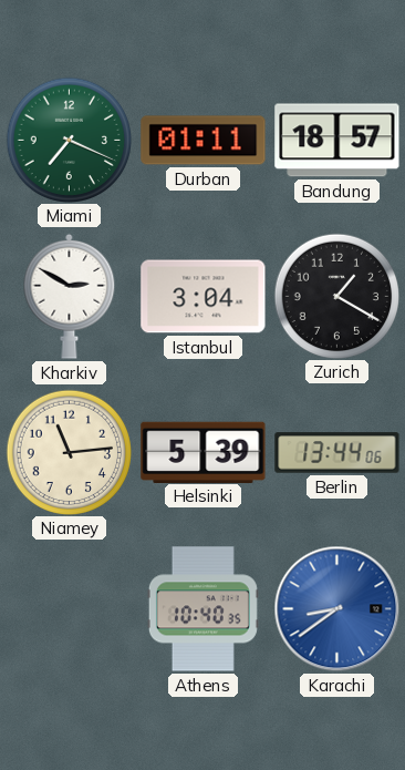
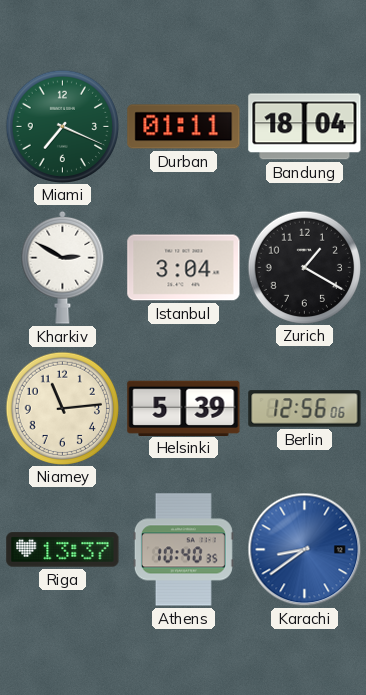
Bandung: 18:57 -> 18:04
Berlin: 13:44 -> 12:56
Riga: none -> 13:37
